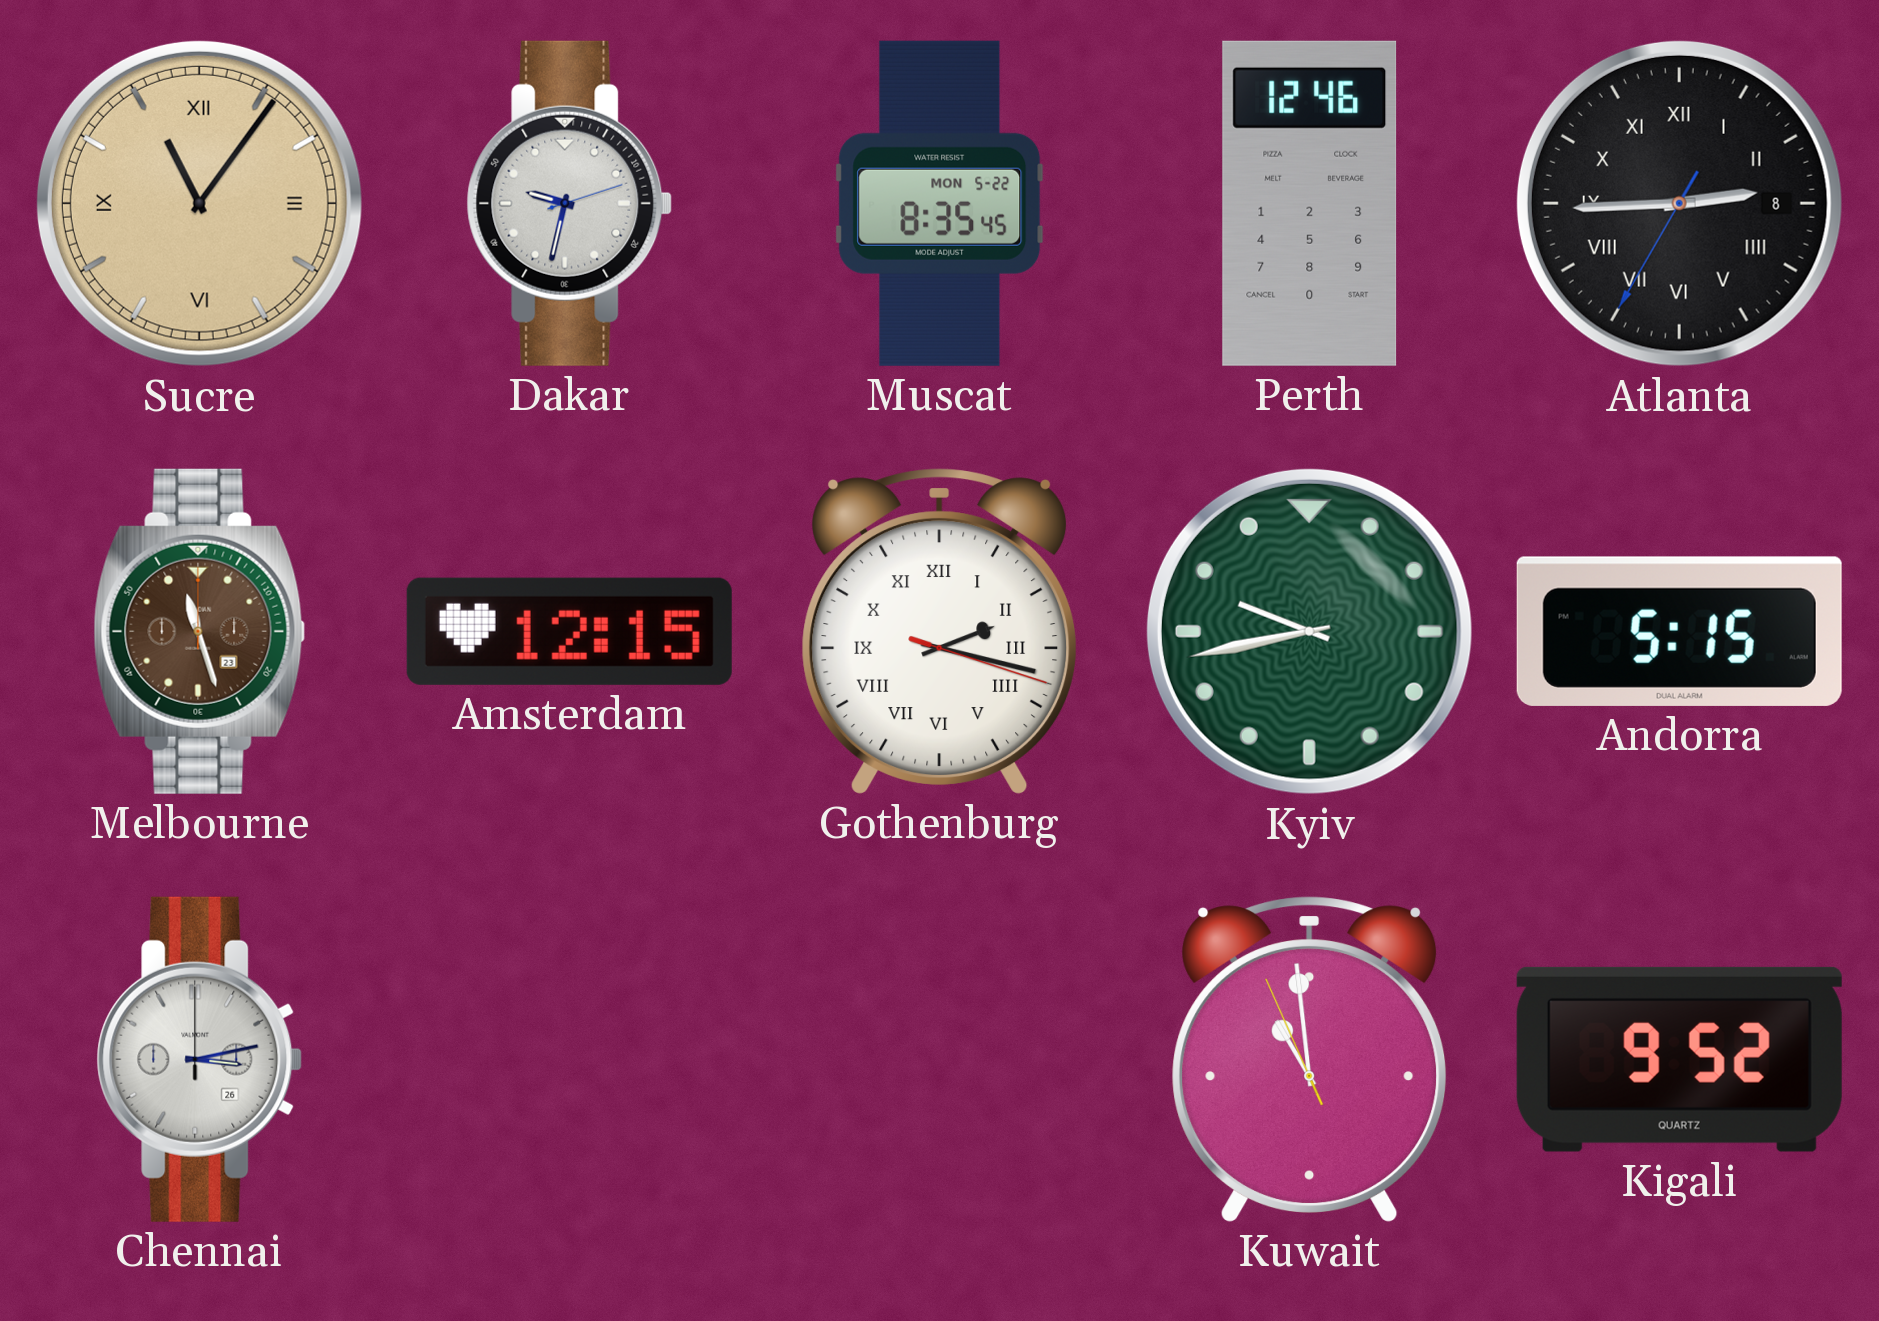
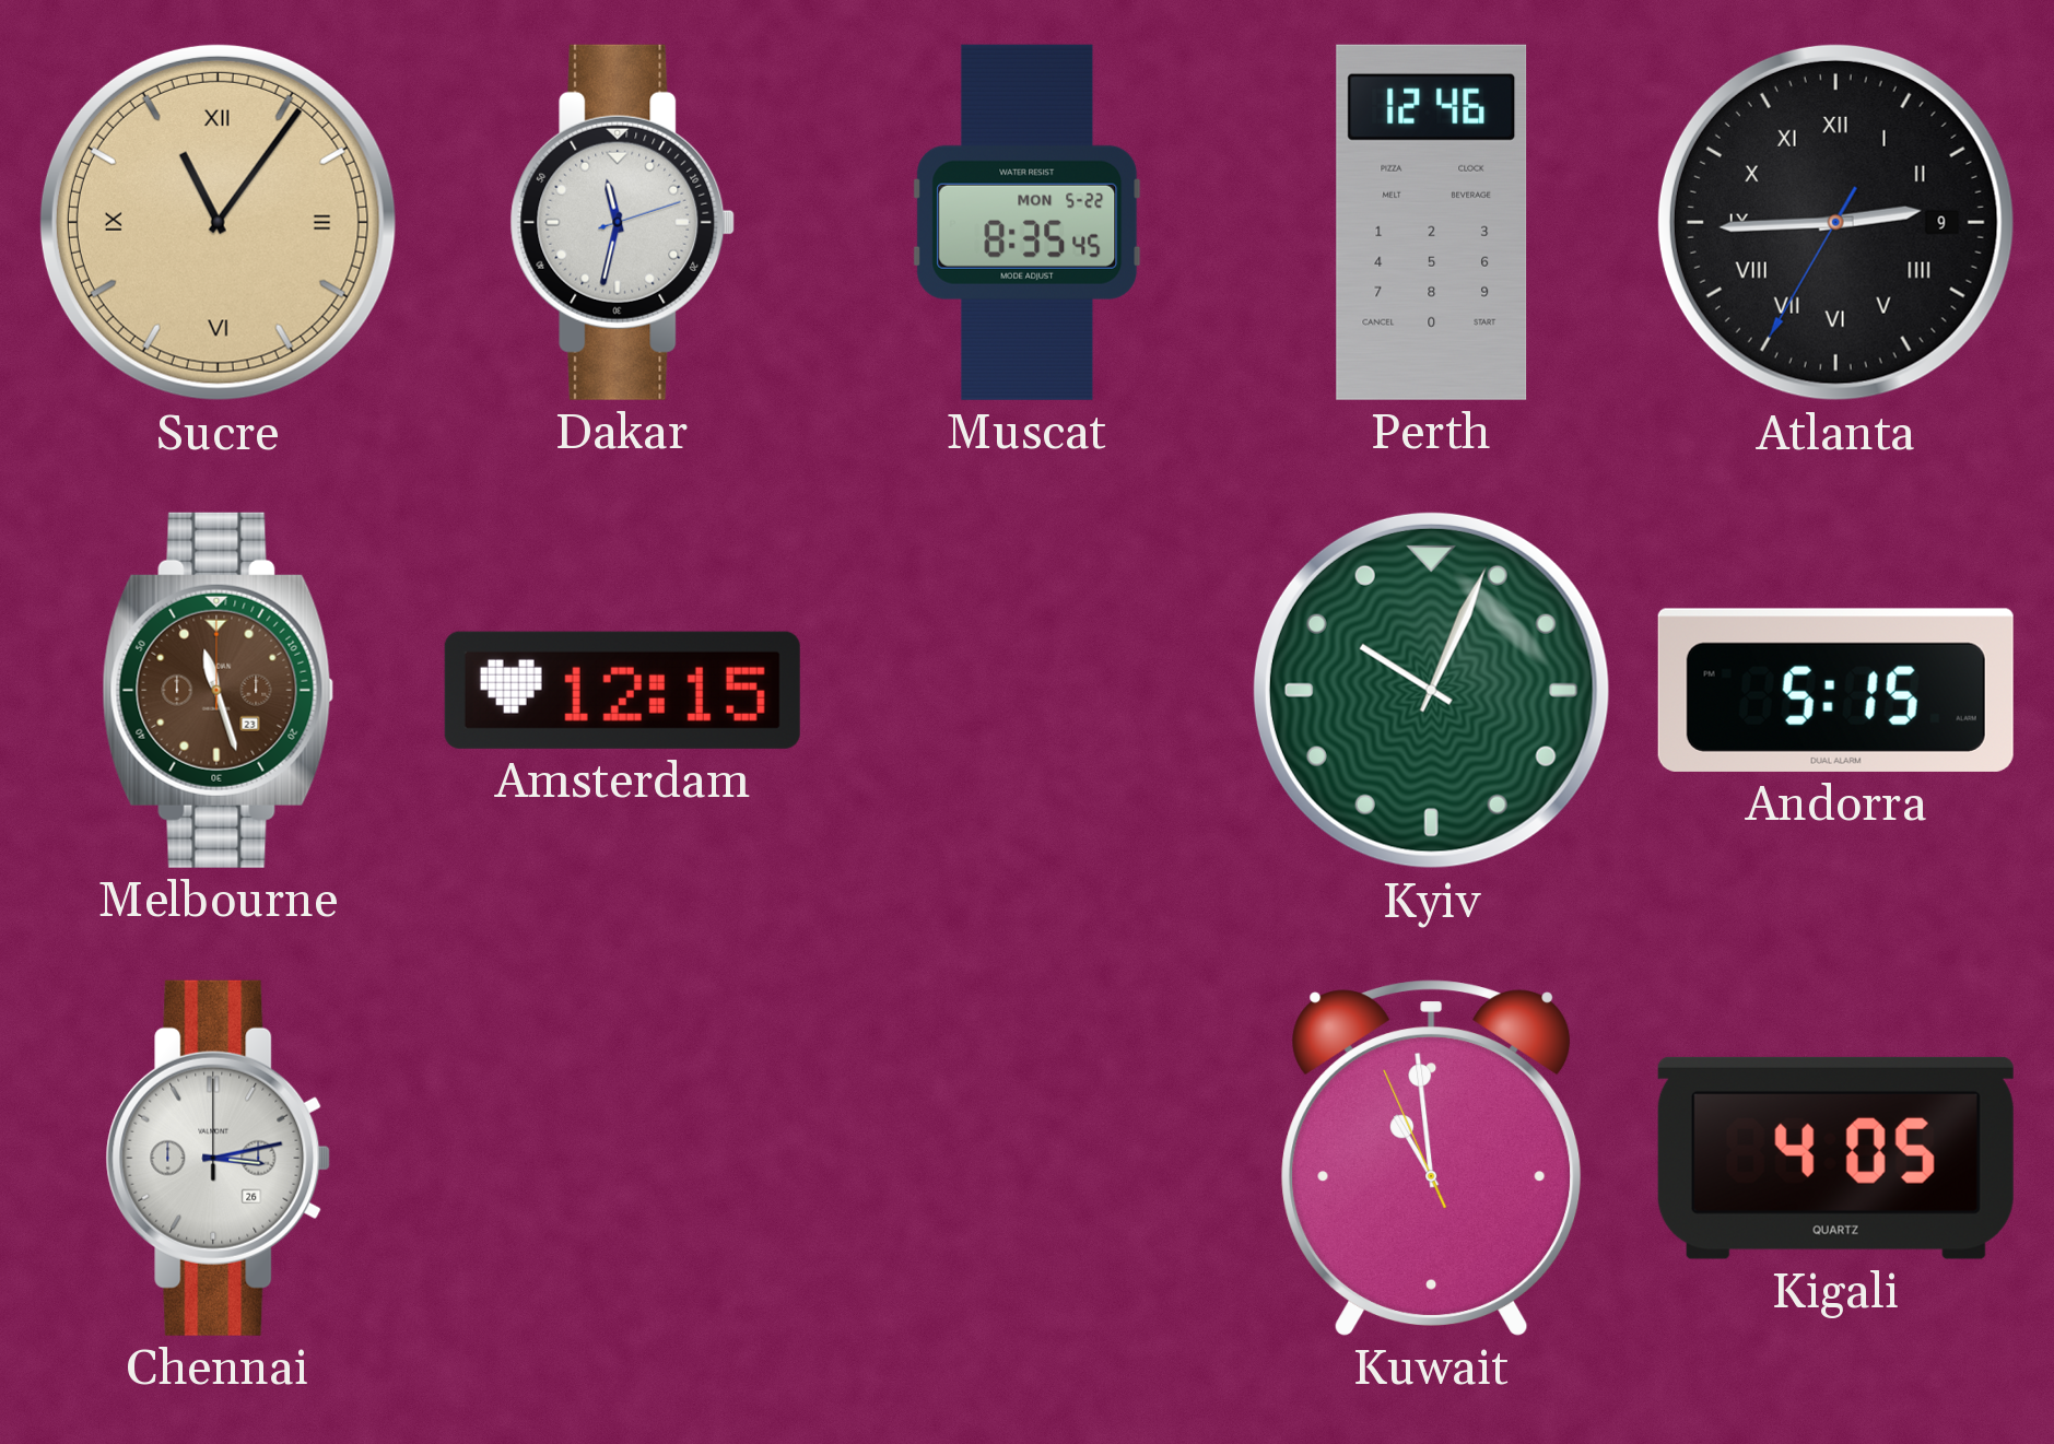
Dakar: 9:32 -> 11:32
Atlanta date: 8 -> 9
Gothenburg: 2:17 -> none
Kyiv: 9:43 -> 10:04
Kigali: 9:52 -> 4:05
